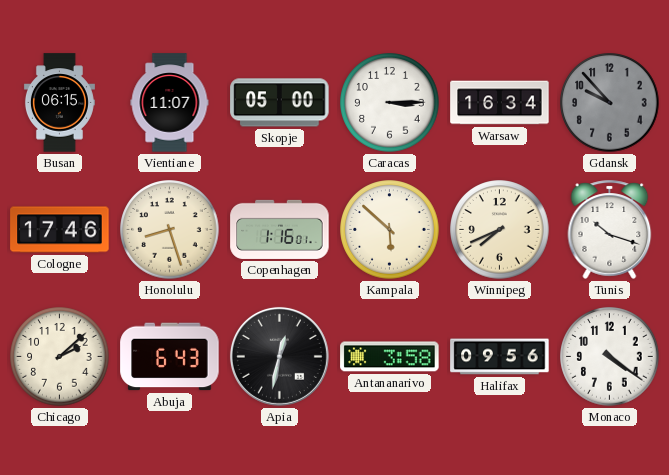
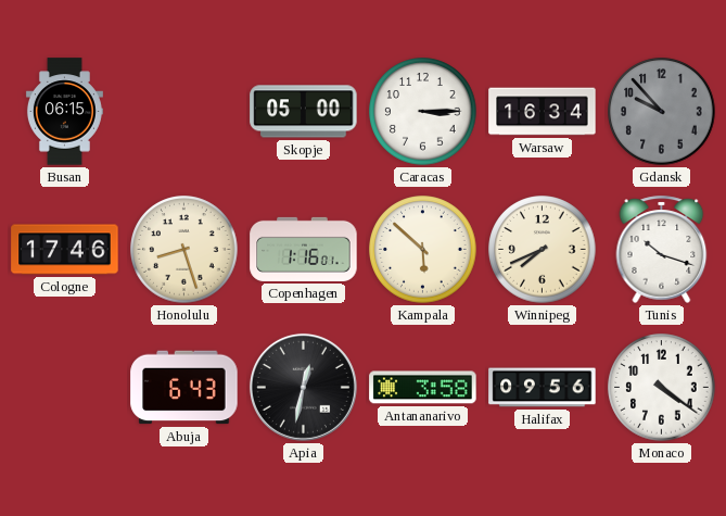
Vientiane: 11:07 -> none
Chicago: 2:08 -> none
